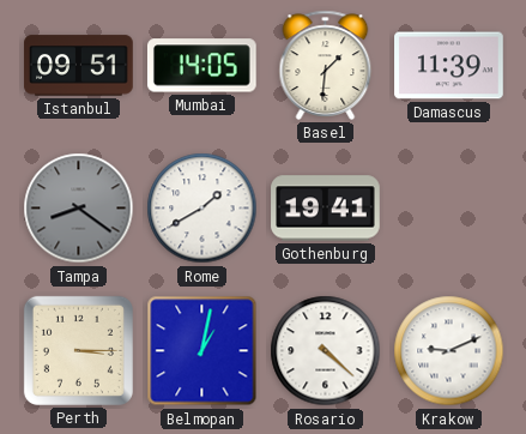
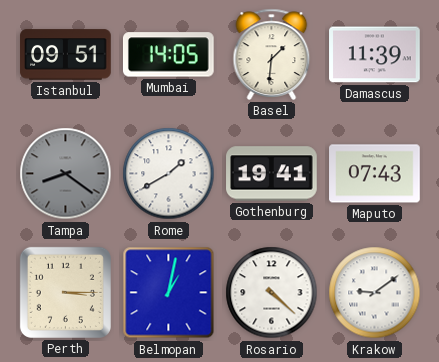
Maputo: none -> 07:43
Krakow: 9:11 -> 9:09
